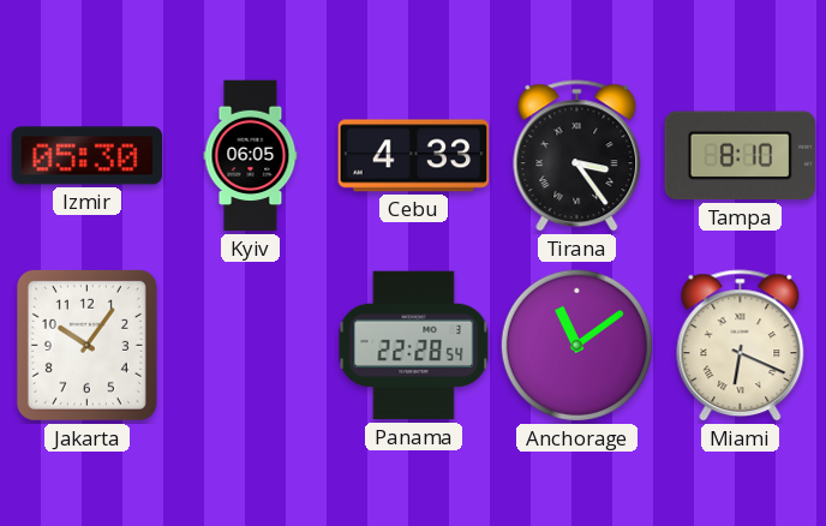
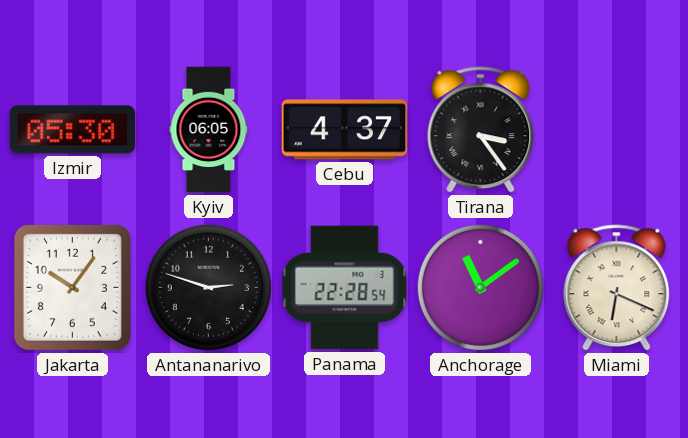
Cebu: 4:33 -> 4:37
Tampa: 8:10 -> none
Antananarivo: none -> 2:48
